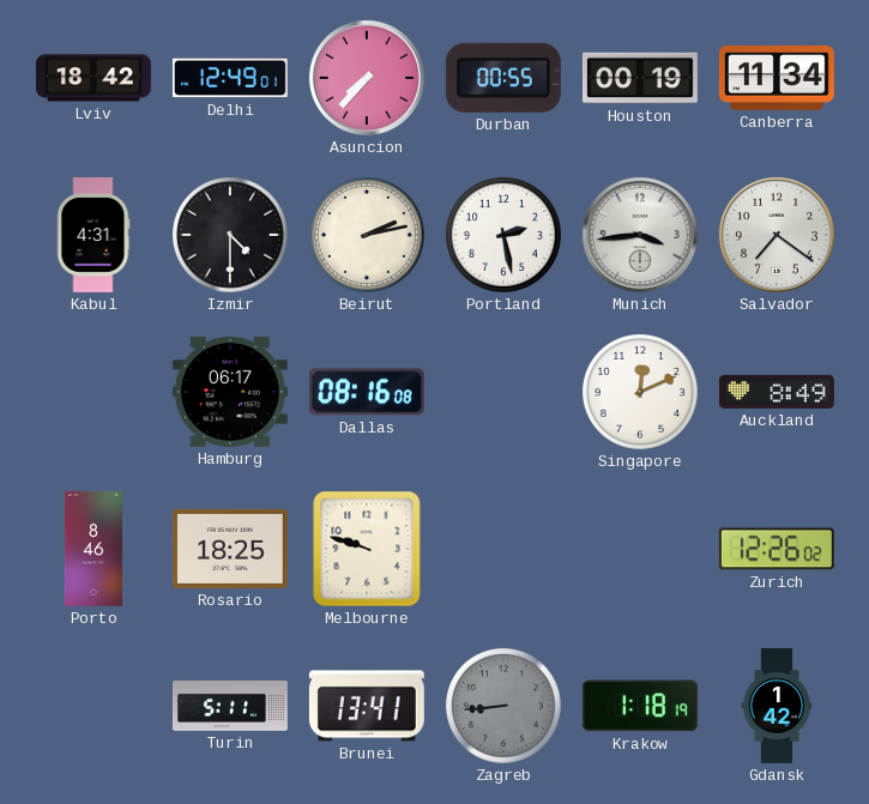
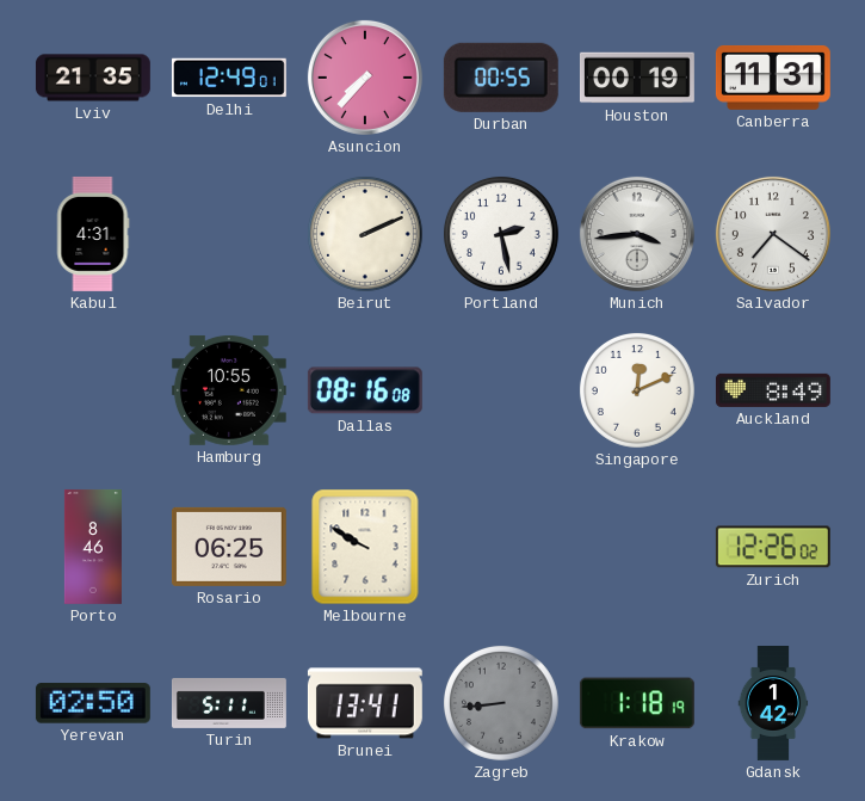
Lviv: 18:42 -> 21:35
Canberra: 11:34 -> 11:31
Izmir: 4:30 -> none
Beirut: 2:13 -> 2:11
Hamburg: 06:17 -> 10:55
Rosario: 18:25 -> 06:25
Melbourne: 9:48 -> 9:50
Yerevan: none -> 02:50
